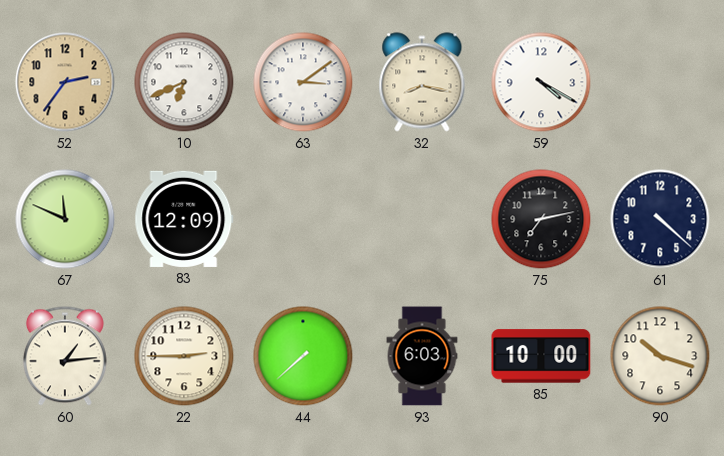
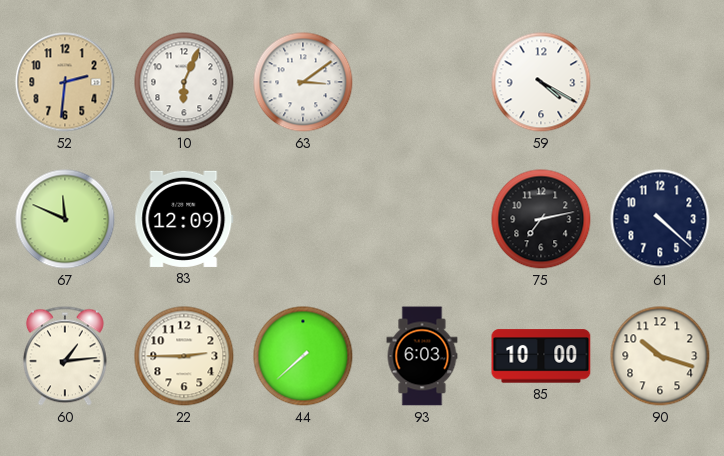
52: 2:36 -> 2:31
10: 6:41 -> 6:04
32: 8:17 -> none
